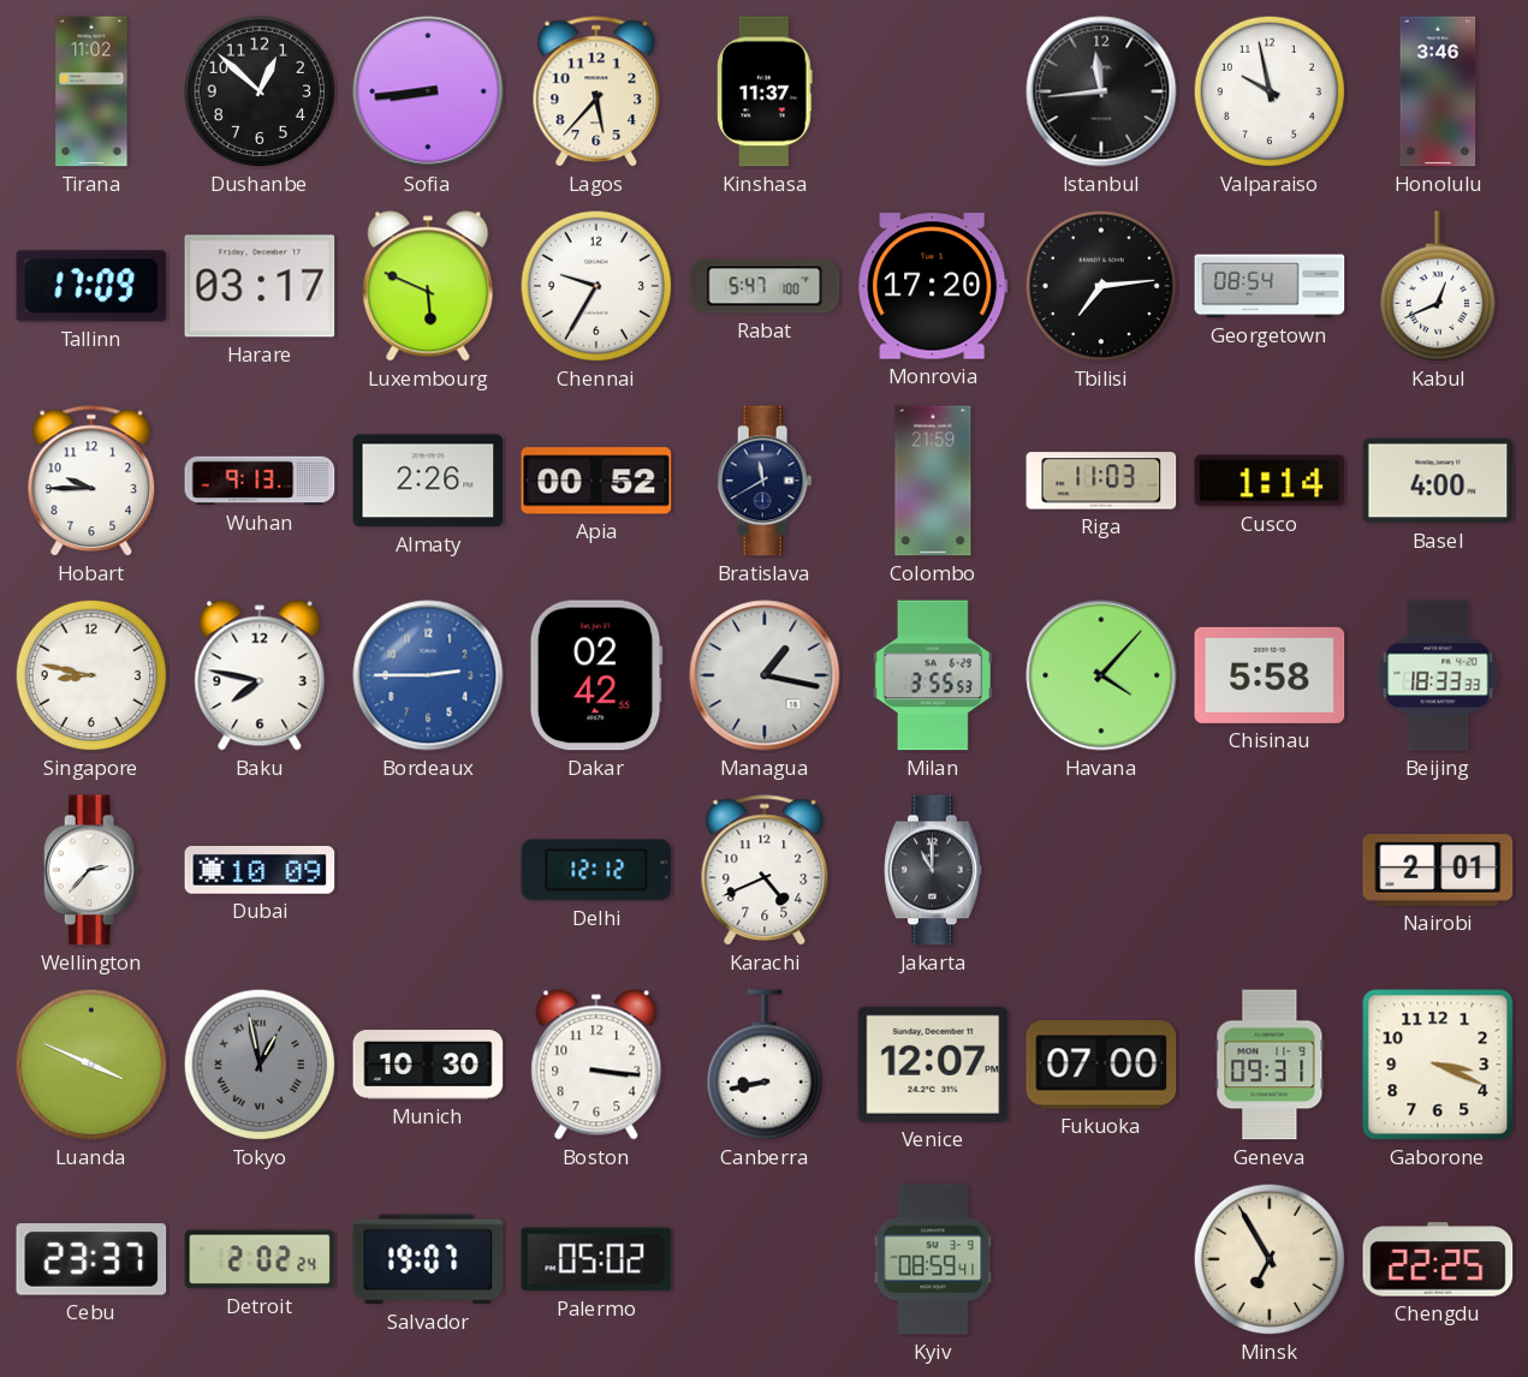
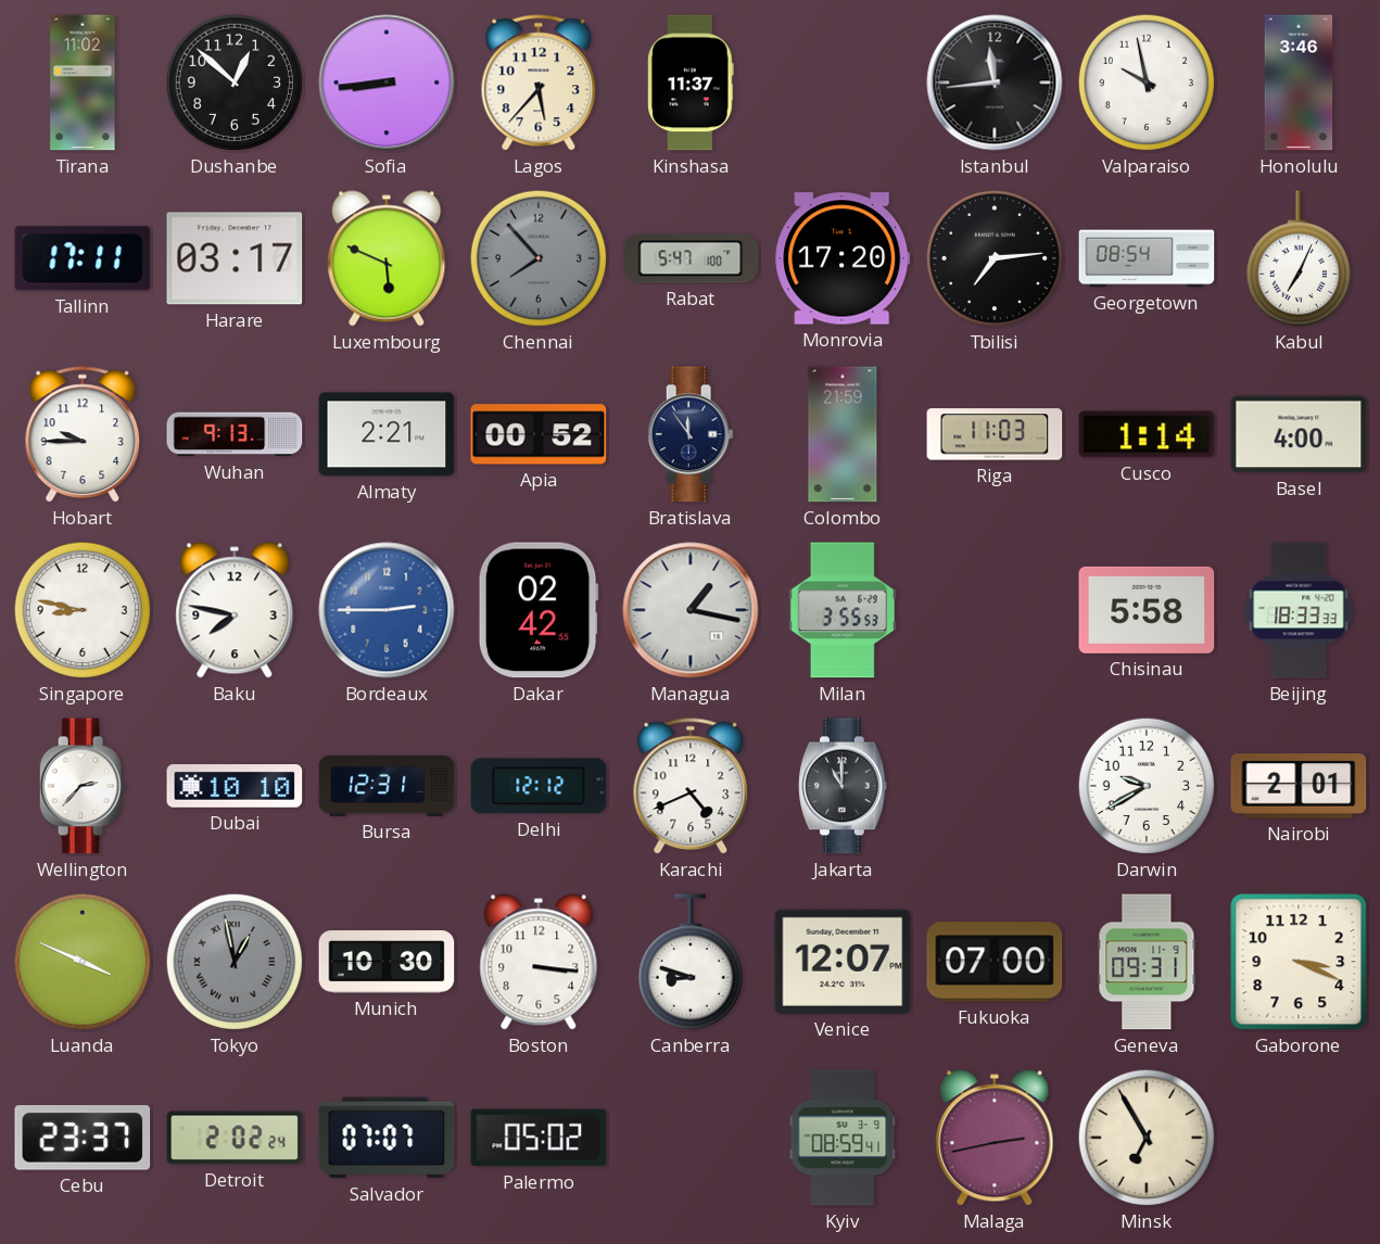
Tallinn: 17:09 -> 17:11
Chennai: 9:35 -> 7:53
Chennai dial: white -> grey
Kabul: 12:41 -> 7:04
Almaty: 2:26 -> 2:21
Bratislava: 11:40 -> 11:54
Havana: 4:07 -> none
Dubai: 10:09 -> 10:10
Bursa: none -> 12:31
Darwin: none -> 9:40
Canberra: 8:43 -> 8:48
Salvador: 19:07 -> 07:07
Malaga: none -> 2:43
Chengdu: 22:25 -> none
